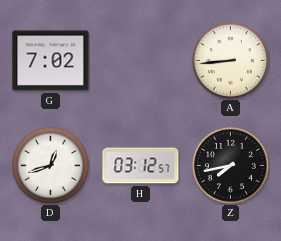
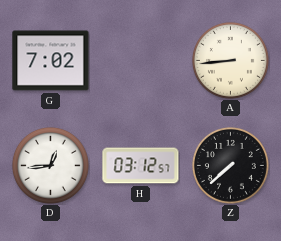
D: 12:42 -> 12:44
Z: 7:43 -> 7:38
